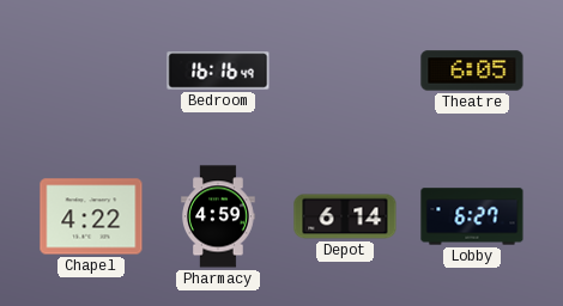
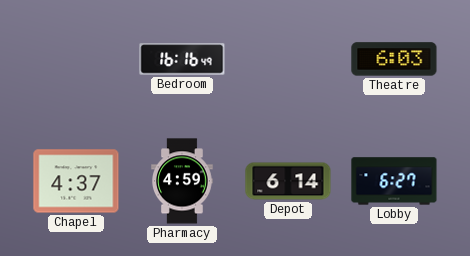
Theatre: 6:05 -> 6:03
Chapel: 4:22 -> 4:37
